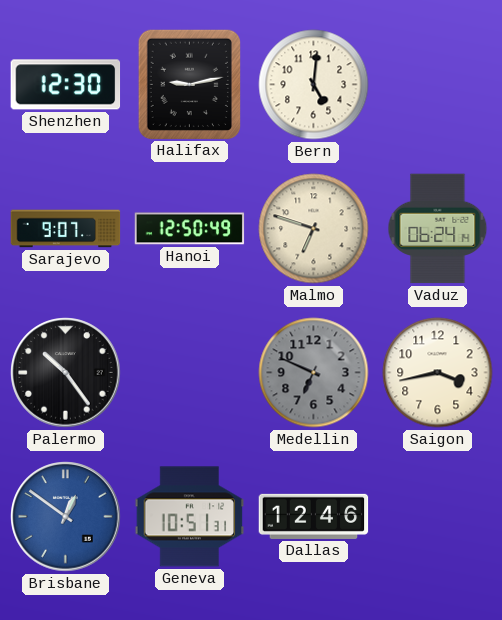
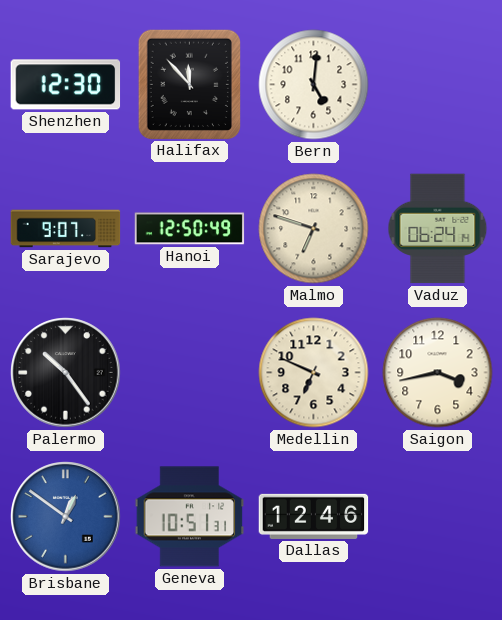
Halifax: 9:13 -> 11:53
Medellin dial: grey -> cream
